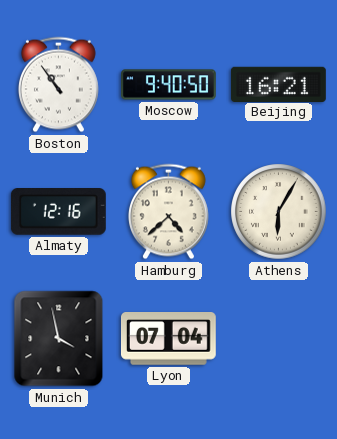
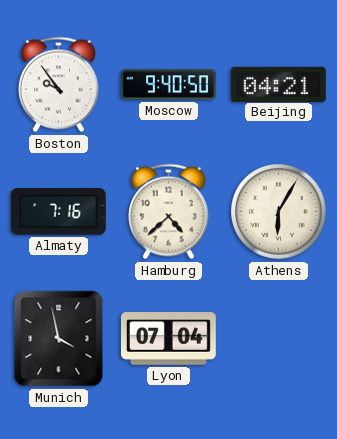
Boston: 10:54 -> 9:54
Beijing: 16:21 -> 04:21
Almaty: 12:16 -> 7:16
